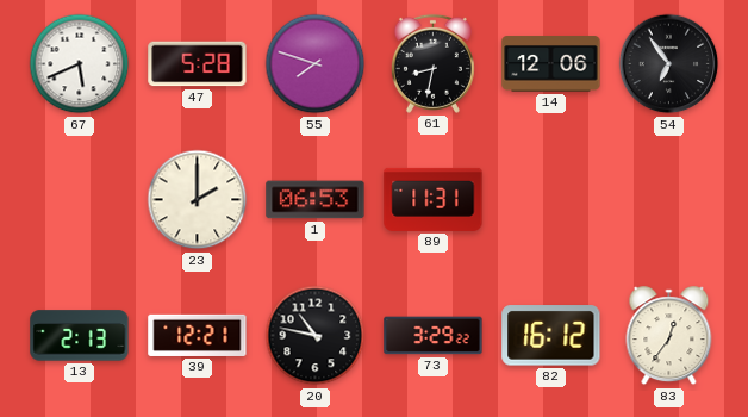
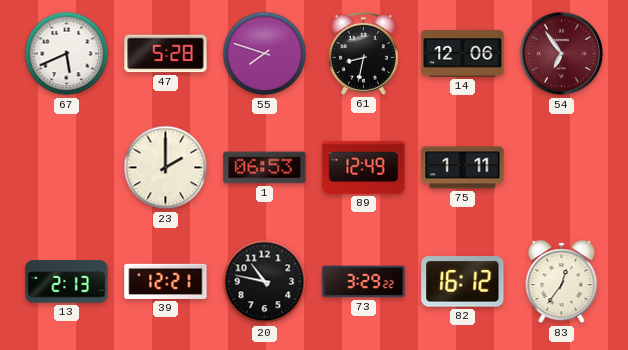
54 dial: black -> burgundy
89: 11:31 -> 12:49
75: none -> 1:11
